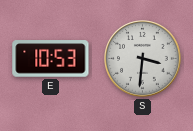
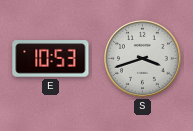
S: 3:31 -> 3:42
